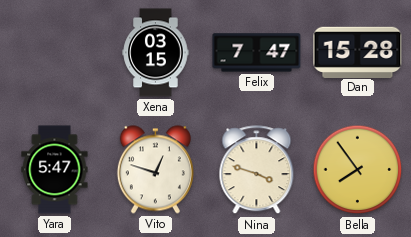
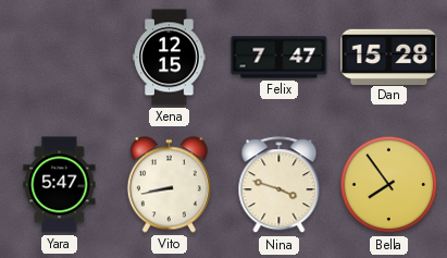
Xena: 03:15 -> 12:15
Vito: 12:48 -> 8:43
